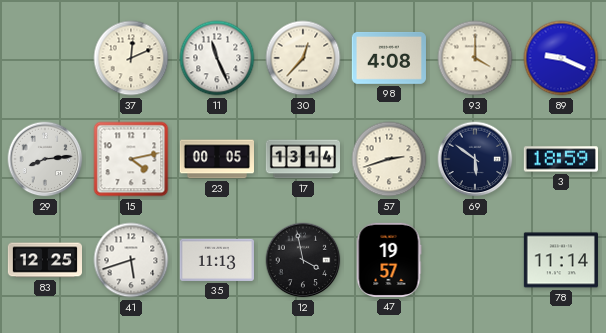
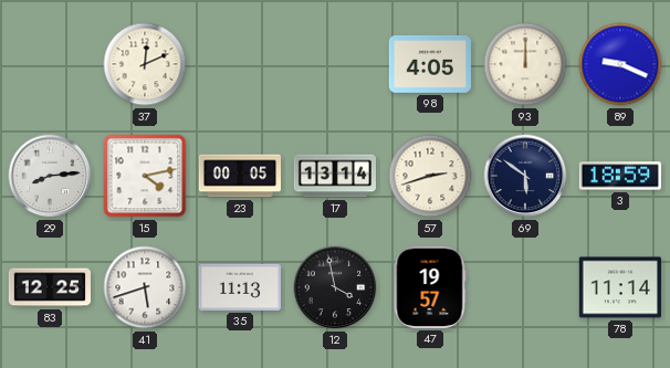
11: 11:26 -> none
30: 12:37 -> none
98: 4:08 -> 4:05
93: 4:00 -> 12:00
